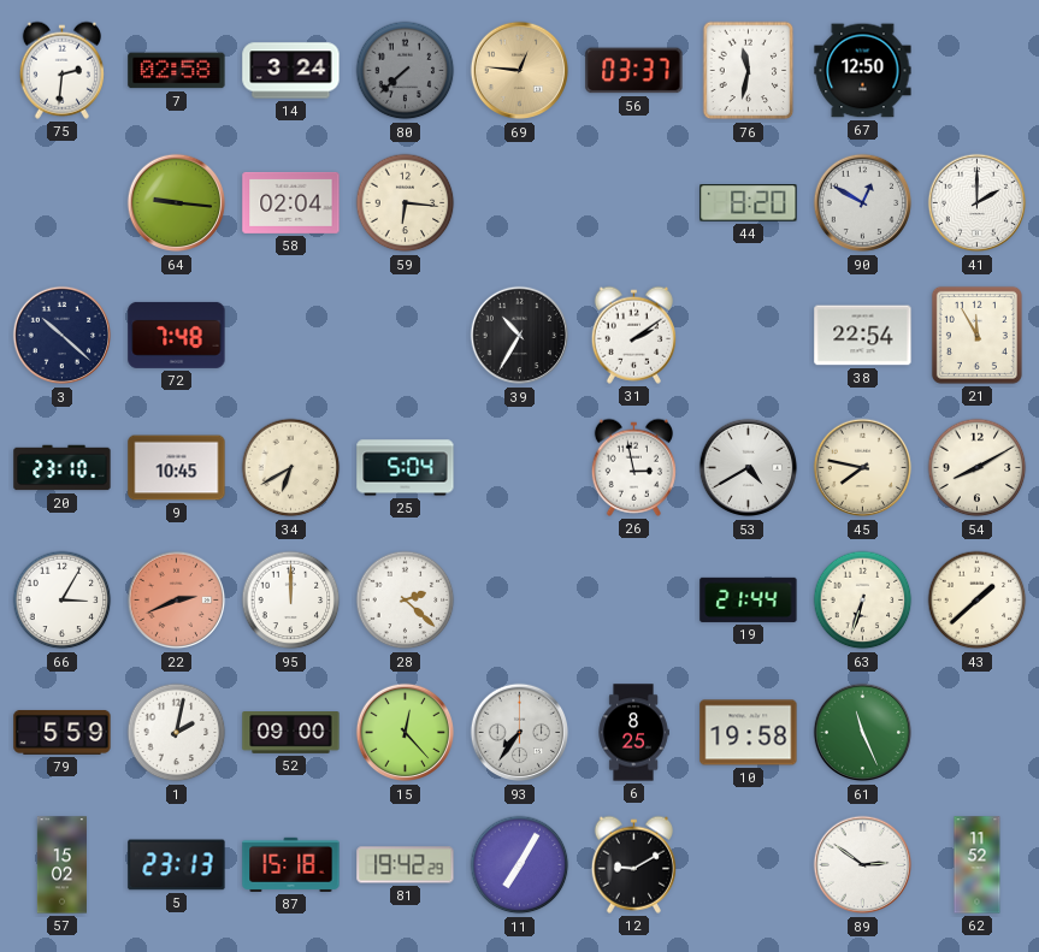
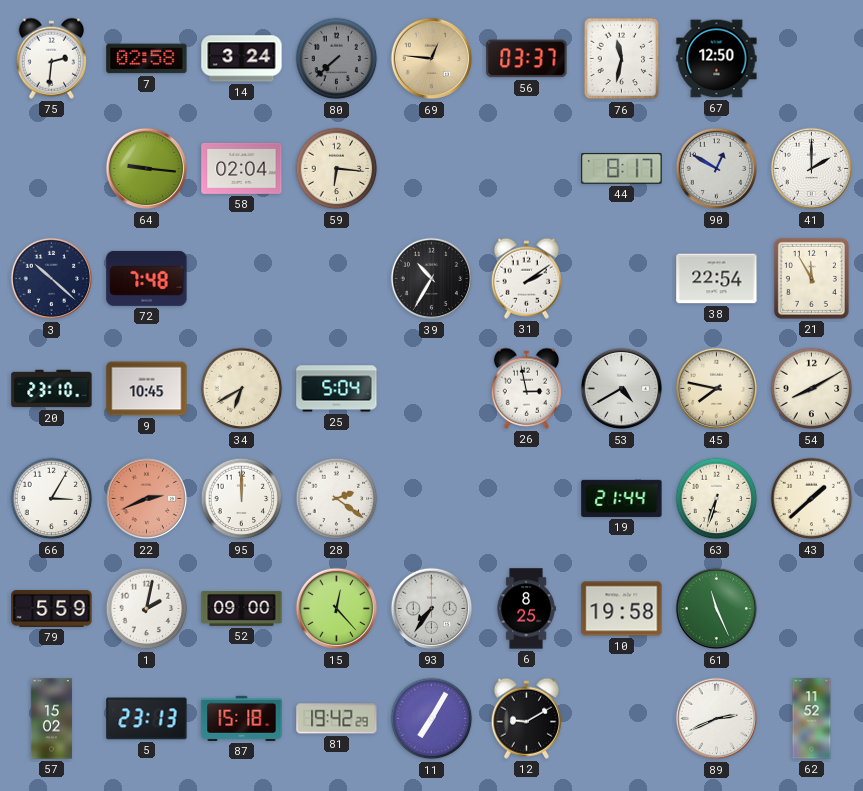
44: 8:20 -> 8:17
28: 2:22 -> 2:21
89: 2:51 -> 2:41
